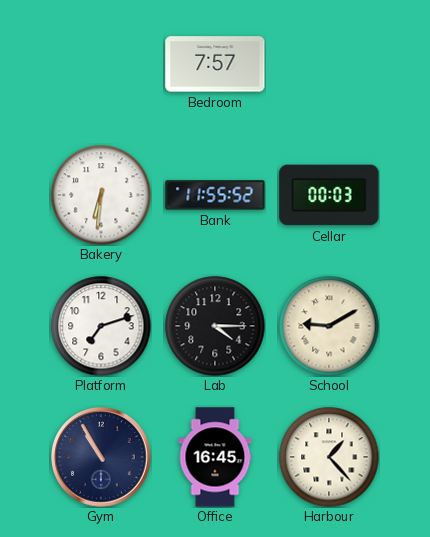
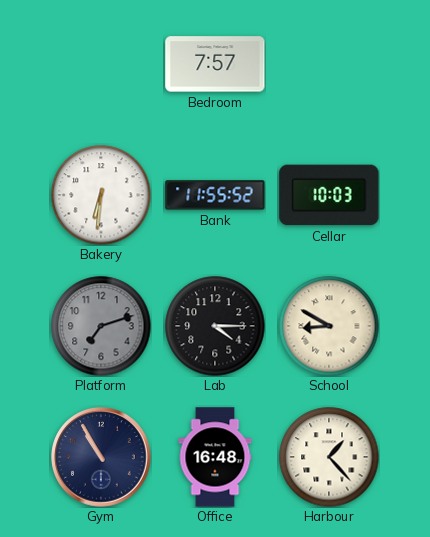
Cellar: 00:03 -> 10:03
Platform dial: white -> grey
School: 9:10 -> 8:50
Office: 16:45 -> 16:48
